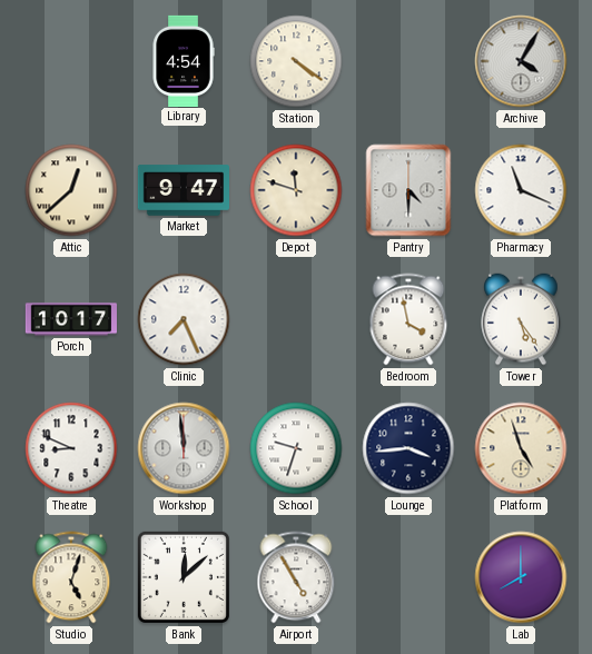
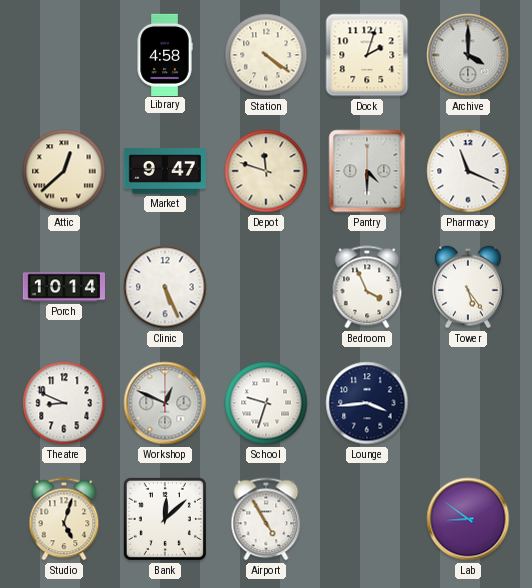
Library: 4:54 -> 4:58
Dock: none -> 2:03
Archive: 4:05 -> 4:00
Porch: 10:17 -> 10:14
Clinic: 7:26 -> 5:26
Bedroom: 3:58 -> 3:56
Workshop: 11:59 -> 12:49
Platform: 4:57 -> none
Lab: 8:00 -> 8:51
